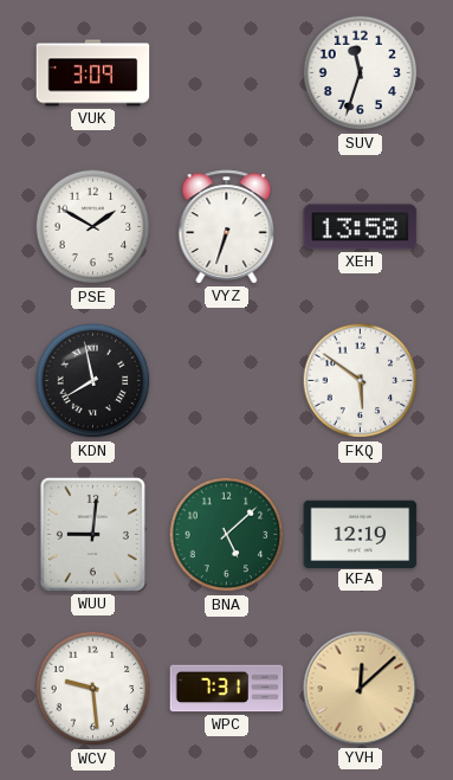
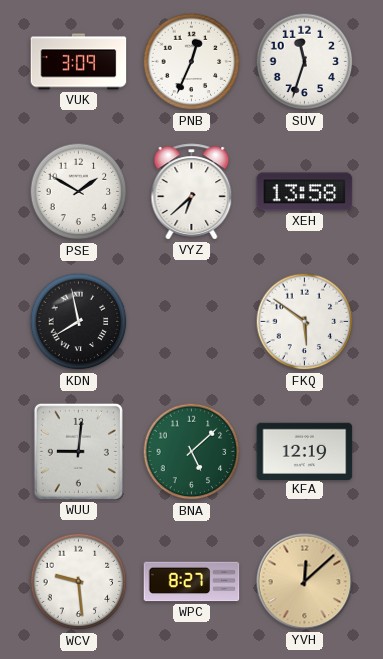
PNB: none -> 12:34
VYZ: 6:33 -> 6:38
WPC: 7:31 -> 8:27
